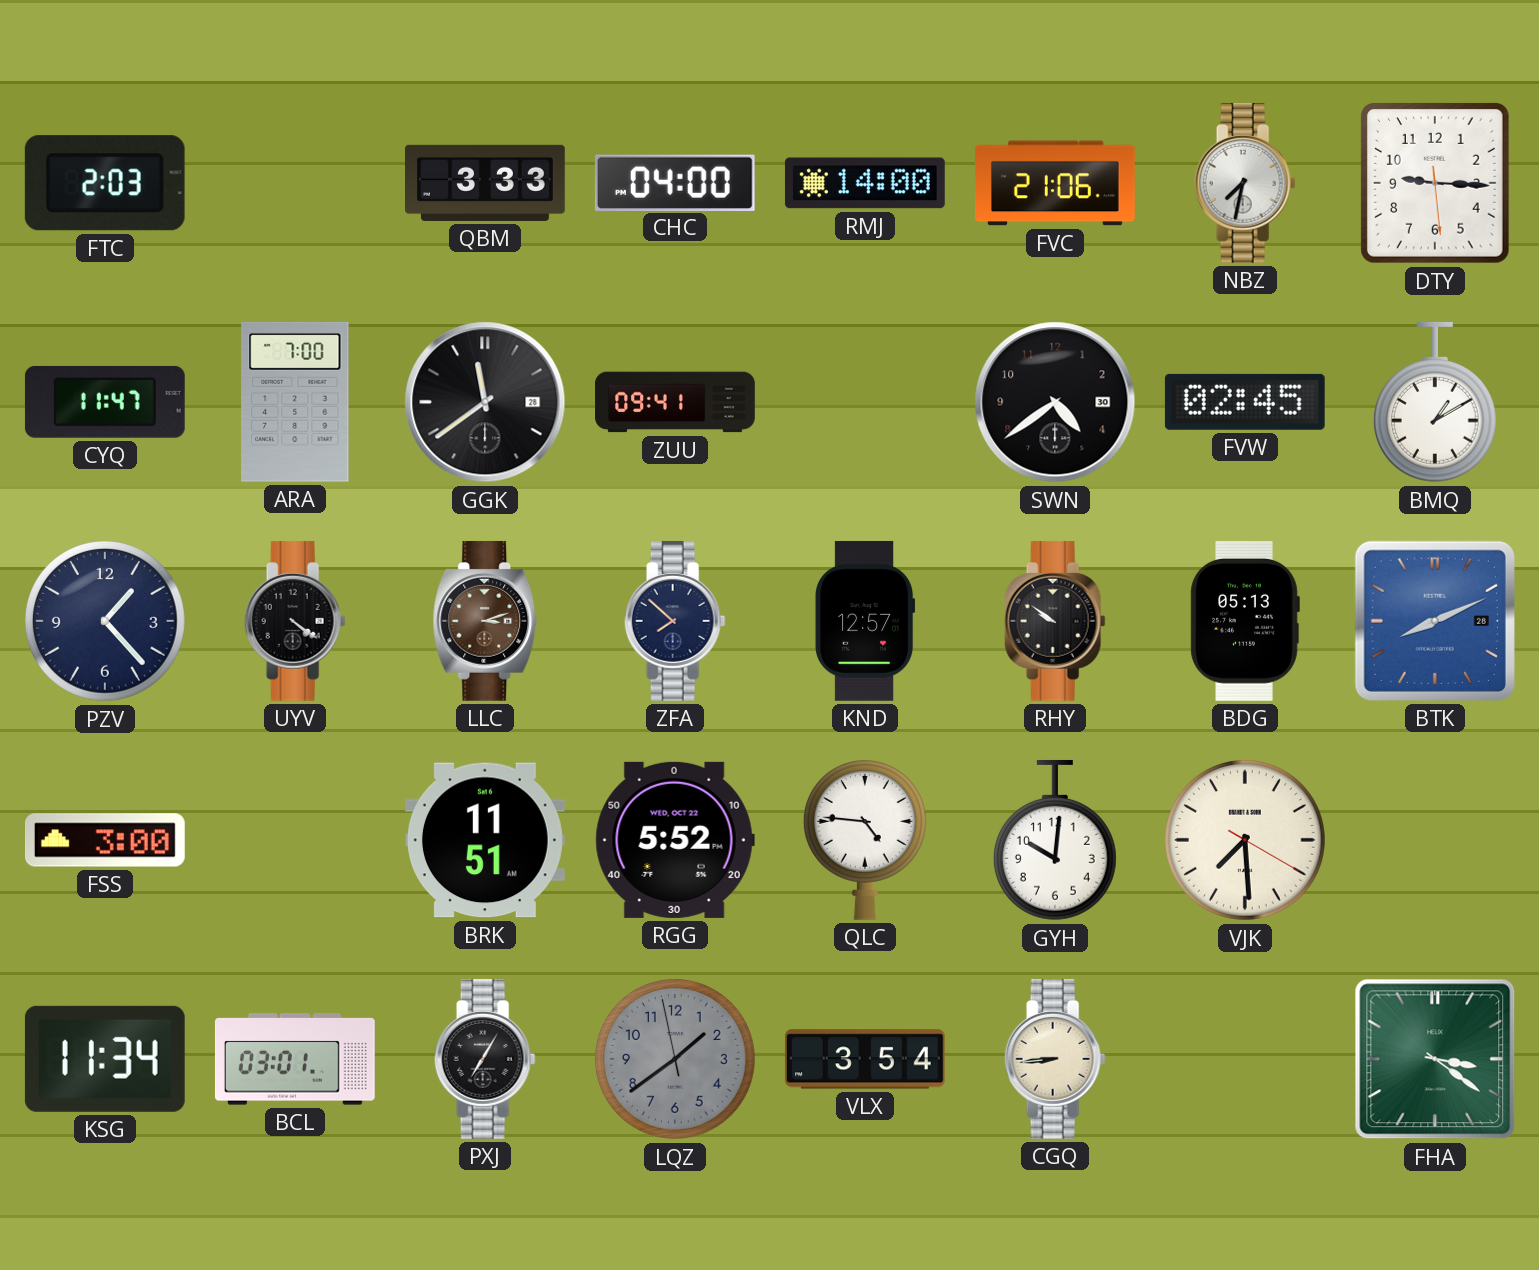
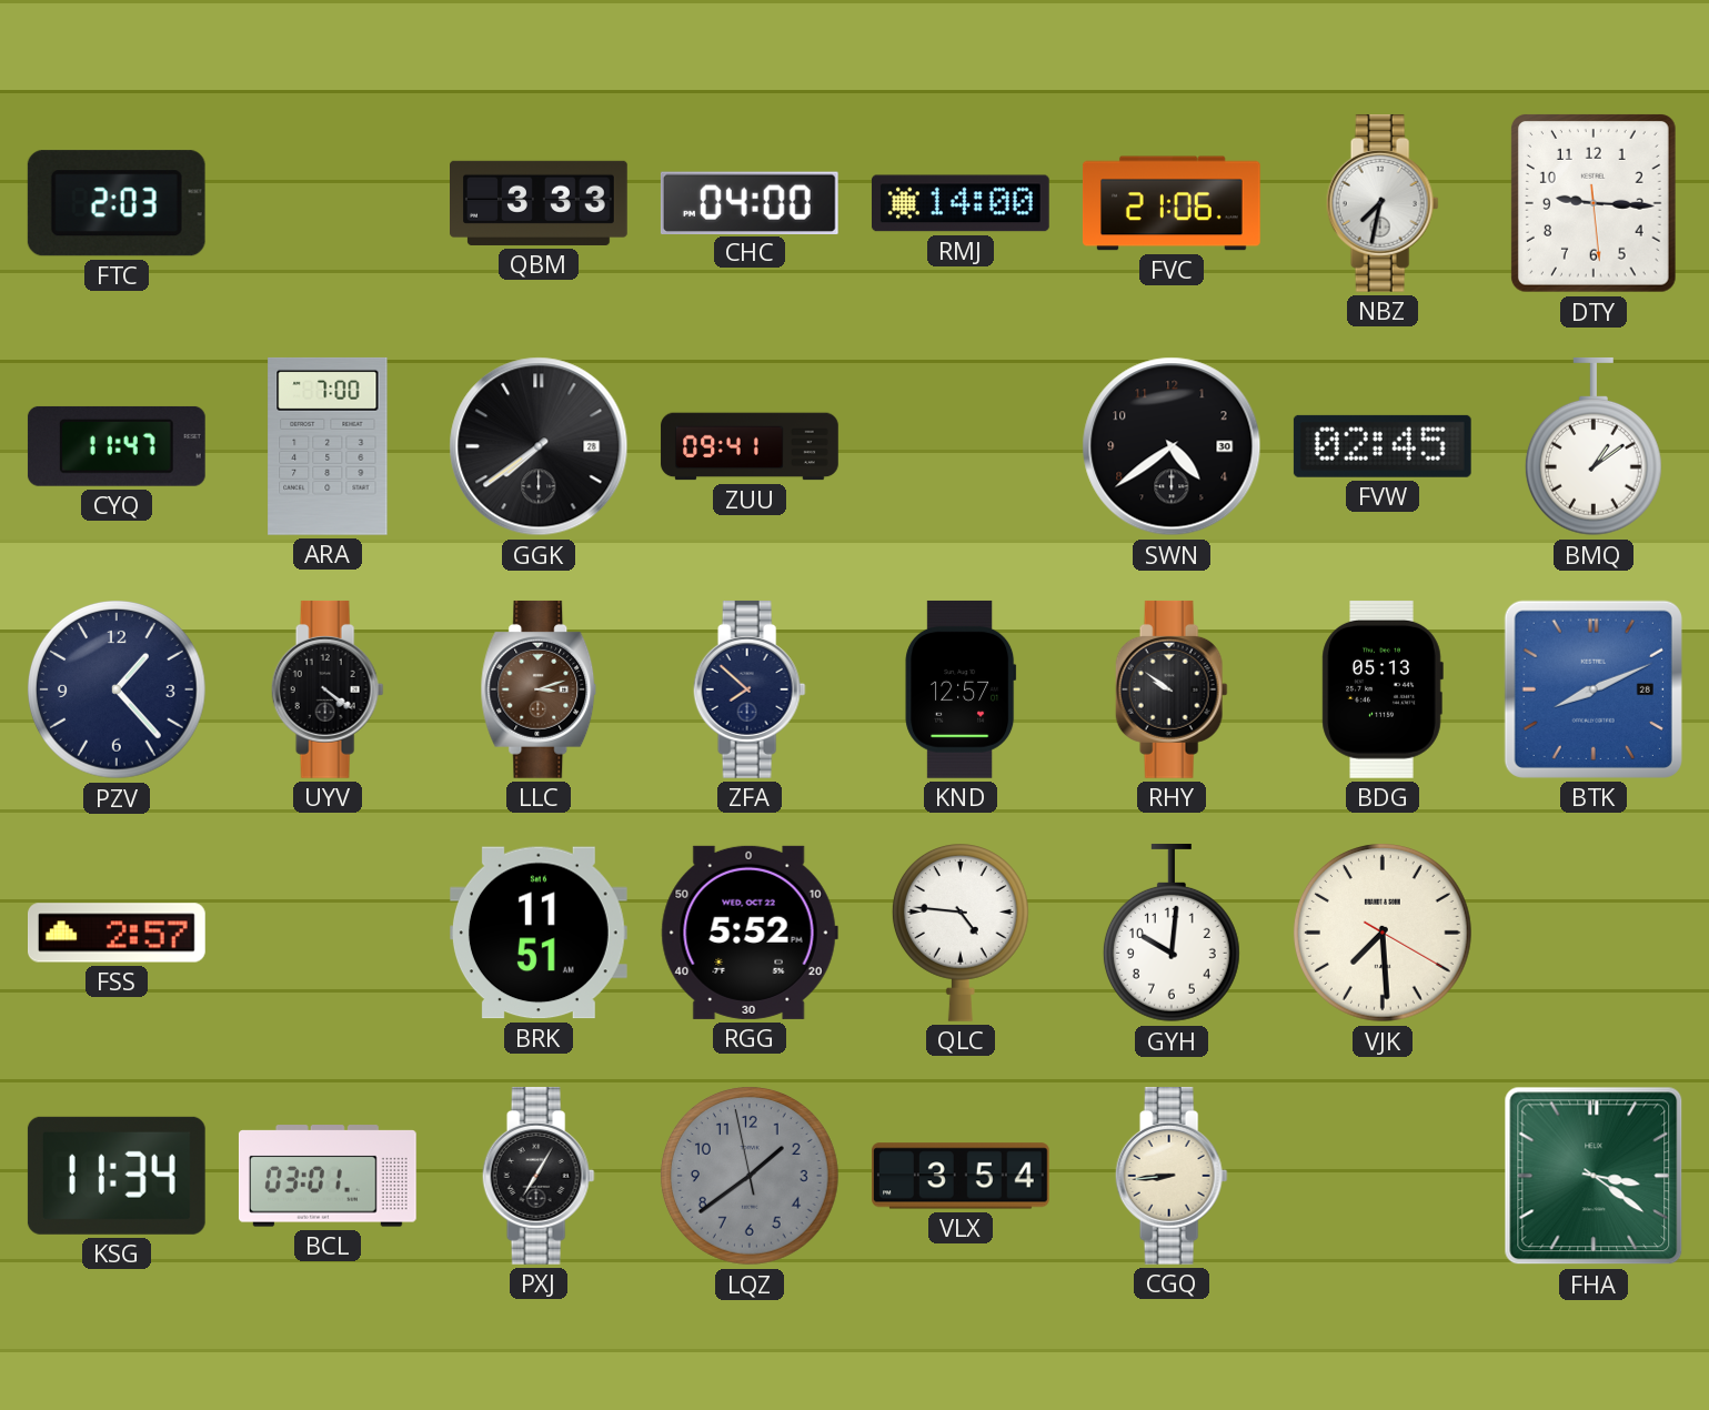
GGK: 11:39 -> 7:39
BMQ: 1:10 -> 1:09
FSS: 3:00 -> 2:57
